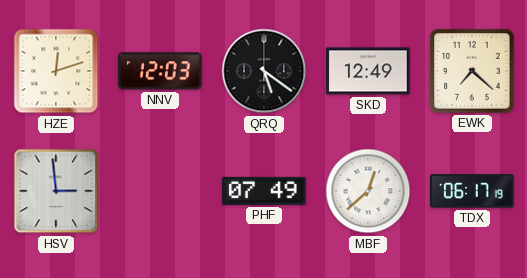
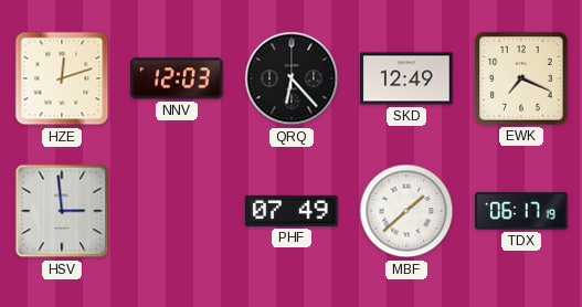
QRQ: 5:21 -> 6:23
EWK: 7:22 -> 7:19
MBF: 12:38 -> 1:38
